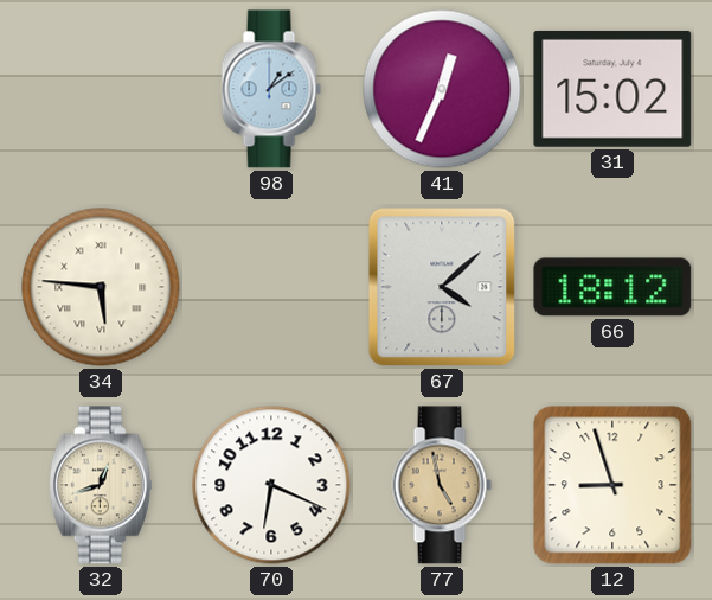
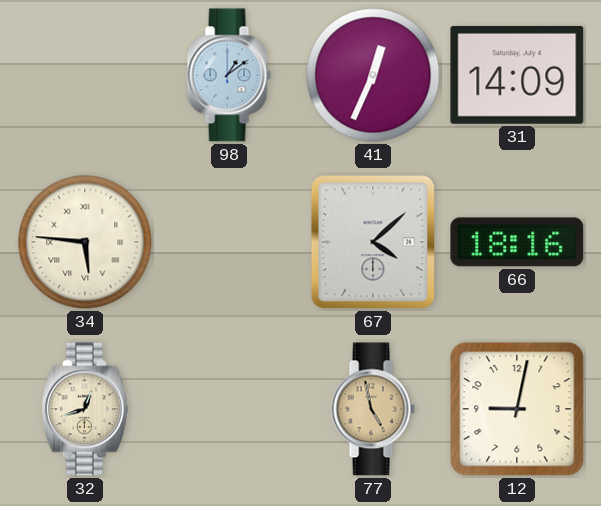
31: 15:02 -> 14:09
66: 18:12 -> 18:16
70: 6:19 -> none
12: 8:57 -> 9:02
